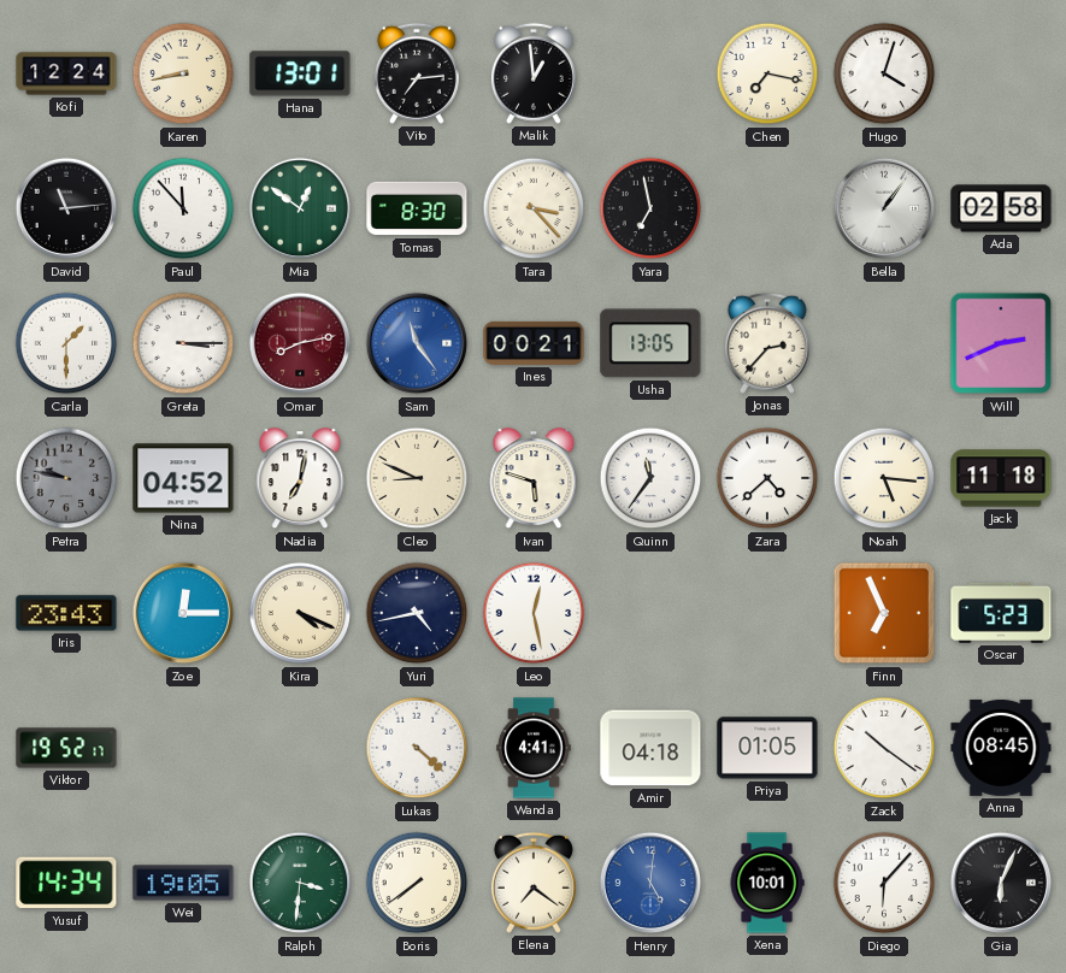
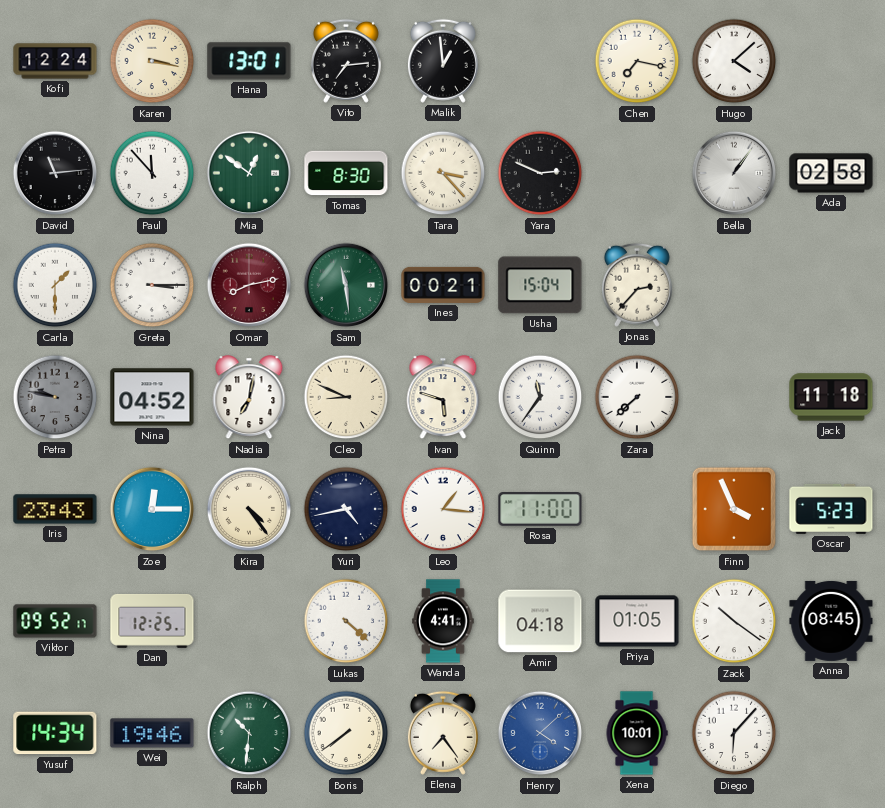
Karen: 8:43 -> 3:17
Hugo: 4:03 -> 4:08
Yara: 6:58 -> 2:49
Sam: 11:24 -> 11:29
Sam dial: blue -> green
Usha: 13:05 -> 15:04
Will: 2:41 -> none
Zara: 4:38 -> 7:38
Noah: 5:16 -> none
Kira: 4:19 -> 4:24
Leo: 12:28 -> 1:16
Rosa: none -> 11:00
Finn: 6:56 -> 3:56
Viktor: 19:52 -> 09:52
Dan: none -> 12:25
Wei: 19:05 -> 19:46
Ralph: 3:31 -> 10:31
Elena: 7:21 -> 7:24
Henry: 5:01 -> 4:08
Gia: 6:04 -> none
